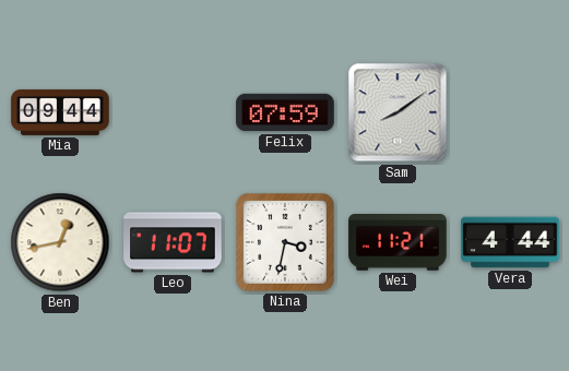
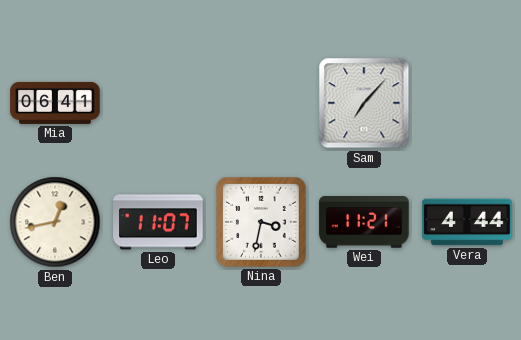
Mia: 09:44 -> 06:41
Felix: 07:59 -> none
Sam: 8:09 -> 7:07
